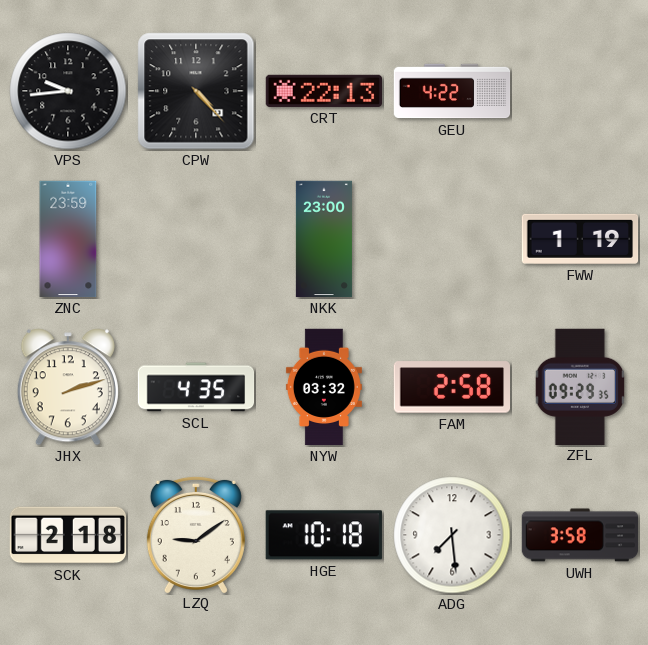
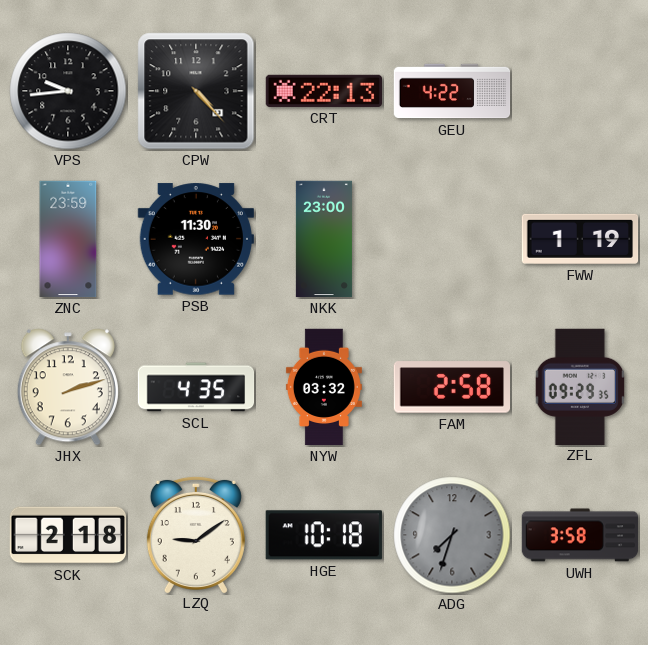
PSB: none -> 11:30
ADG: 7:29 -> 7:33
ADG dial: white -> grey
